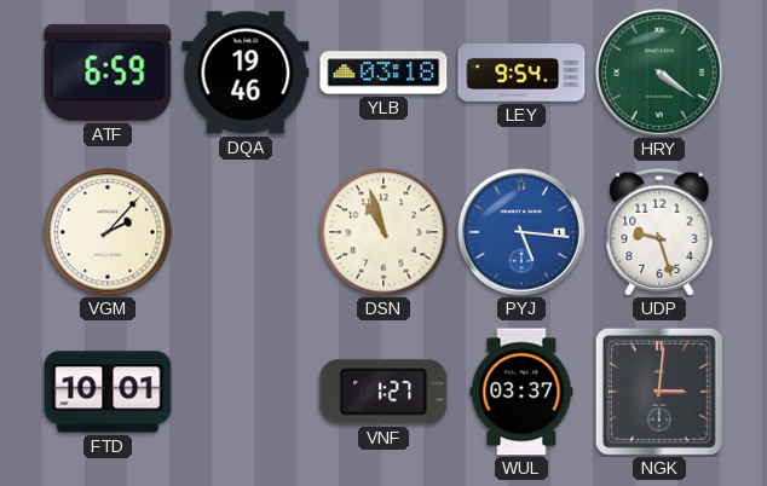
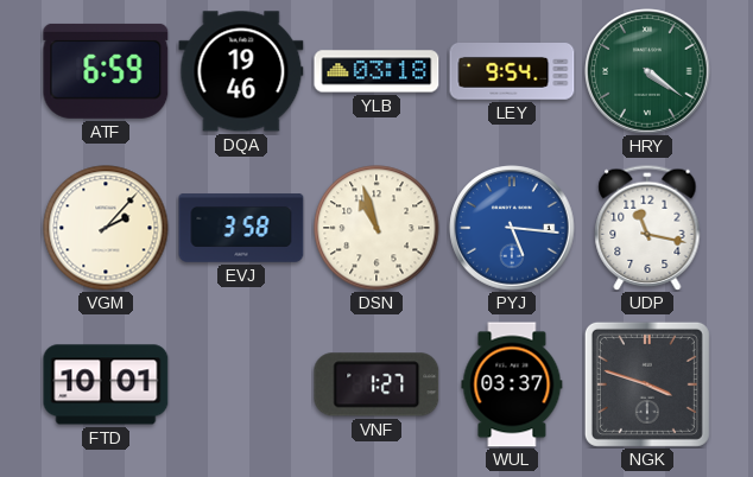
EVJ: none -> 3:58
UDP: 9:27 -> 11:17
NGK: 3:01 -> 3:48
